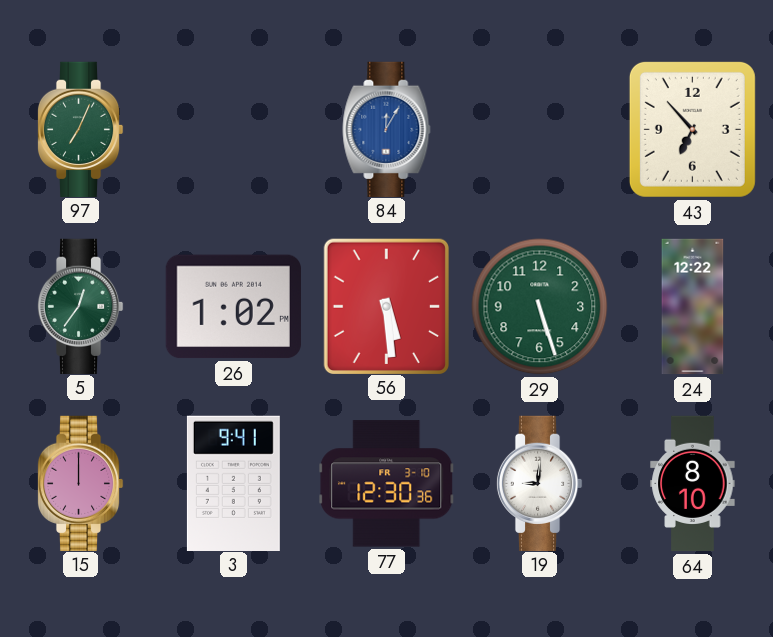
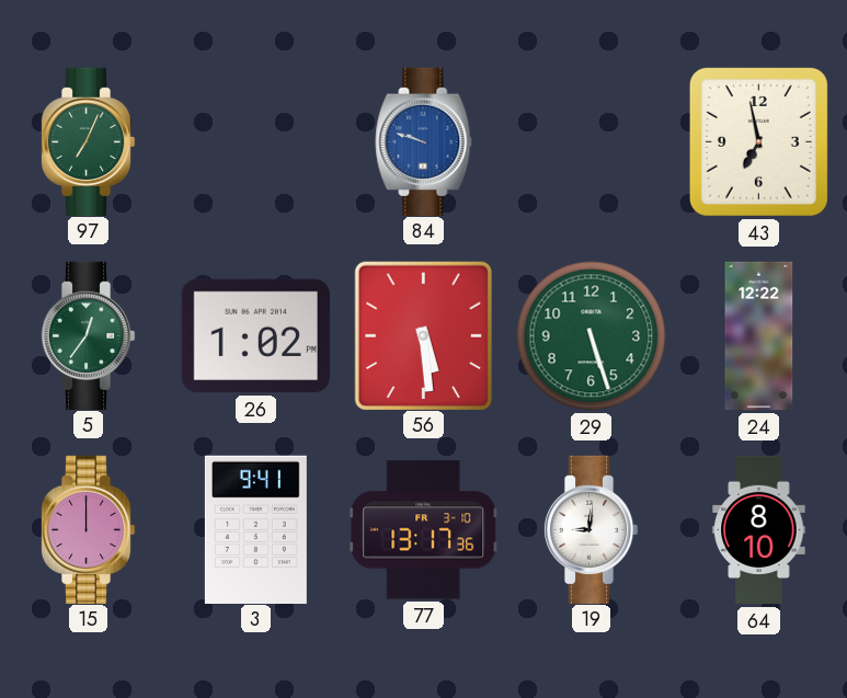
84: 12:05 -> 9:48
43: 6:53 -> 6:58
77: 12:30 -> 13:17
